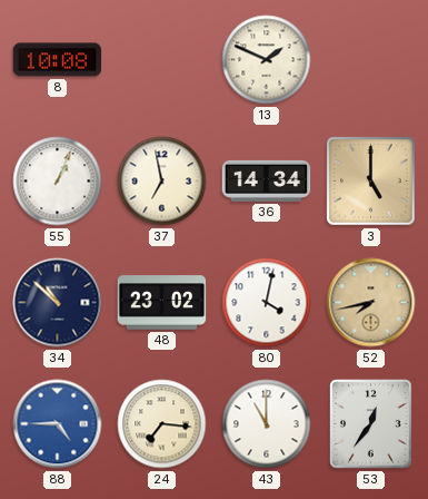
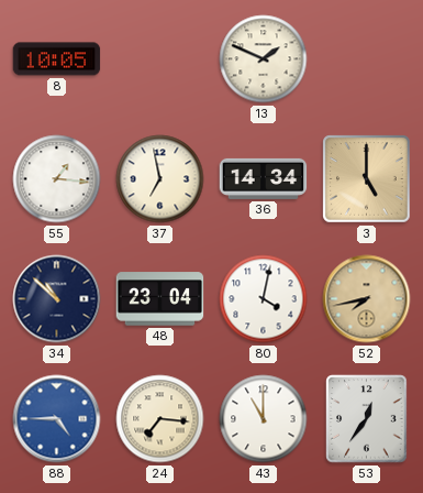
8: 10:08 -> 10:05
55: 1:04 -> 1:16
48: 23:02 -> 23:04
